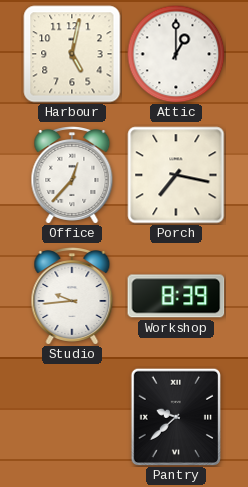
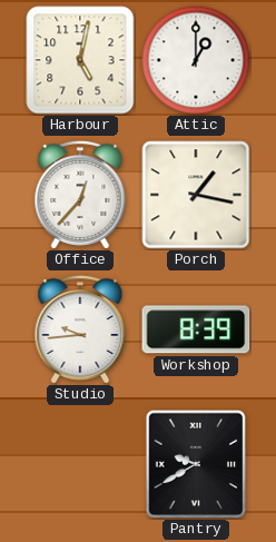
Porch: 7:17 -> 1:17
Pantry: 9:38 -> 9:40
